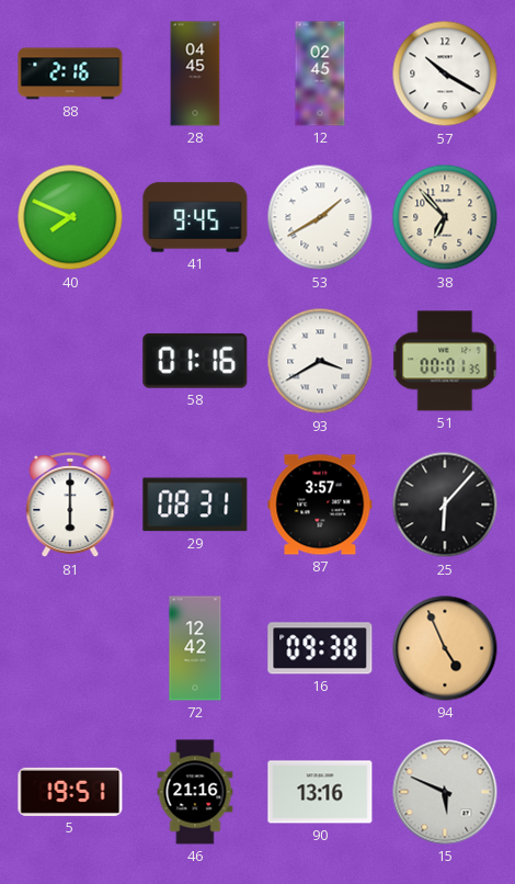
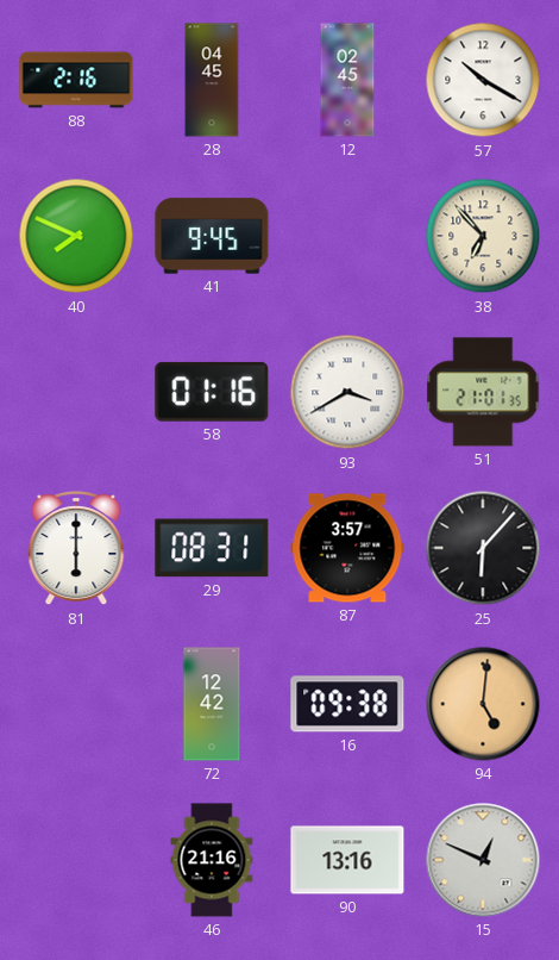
53: 1:40 -> none
51: 00:01 -> 21:01
94: 4:56 -> 5:01
5: 19:51 -> none
15: 5:49 -> 12:49
